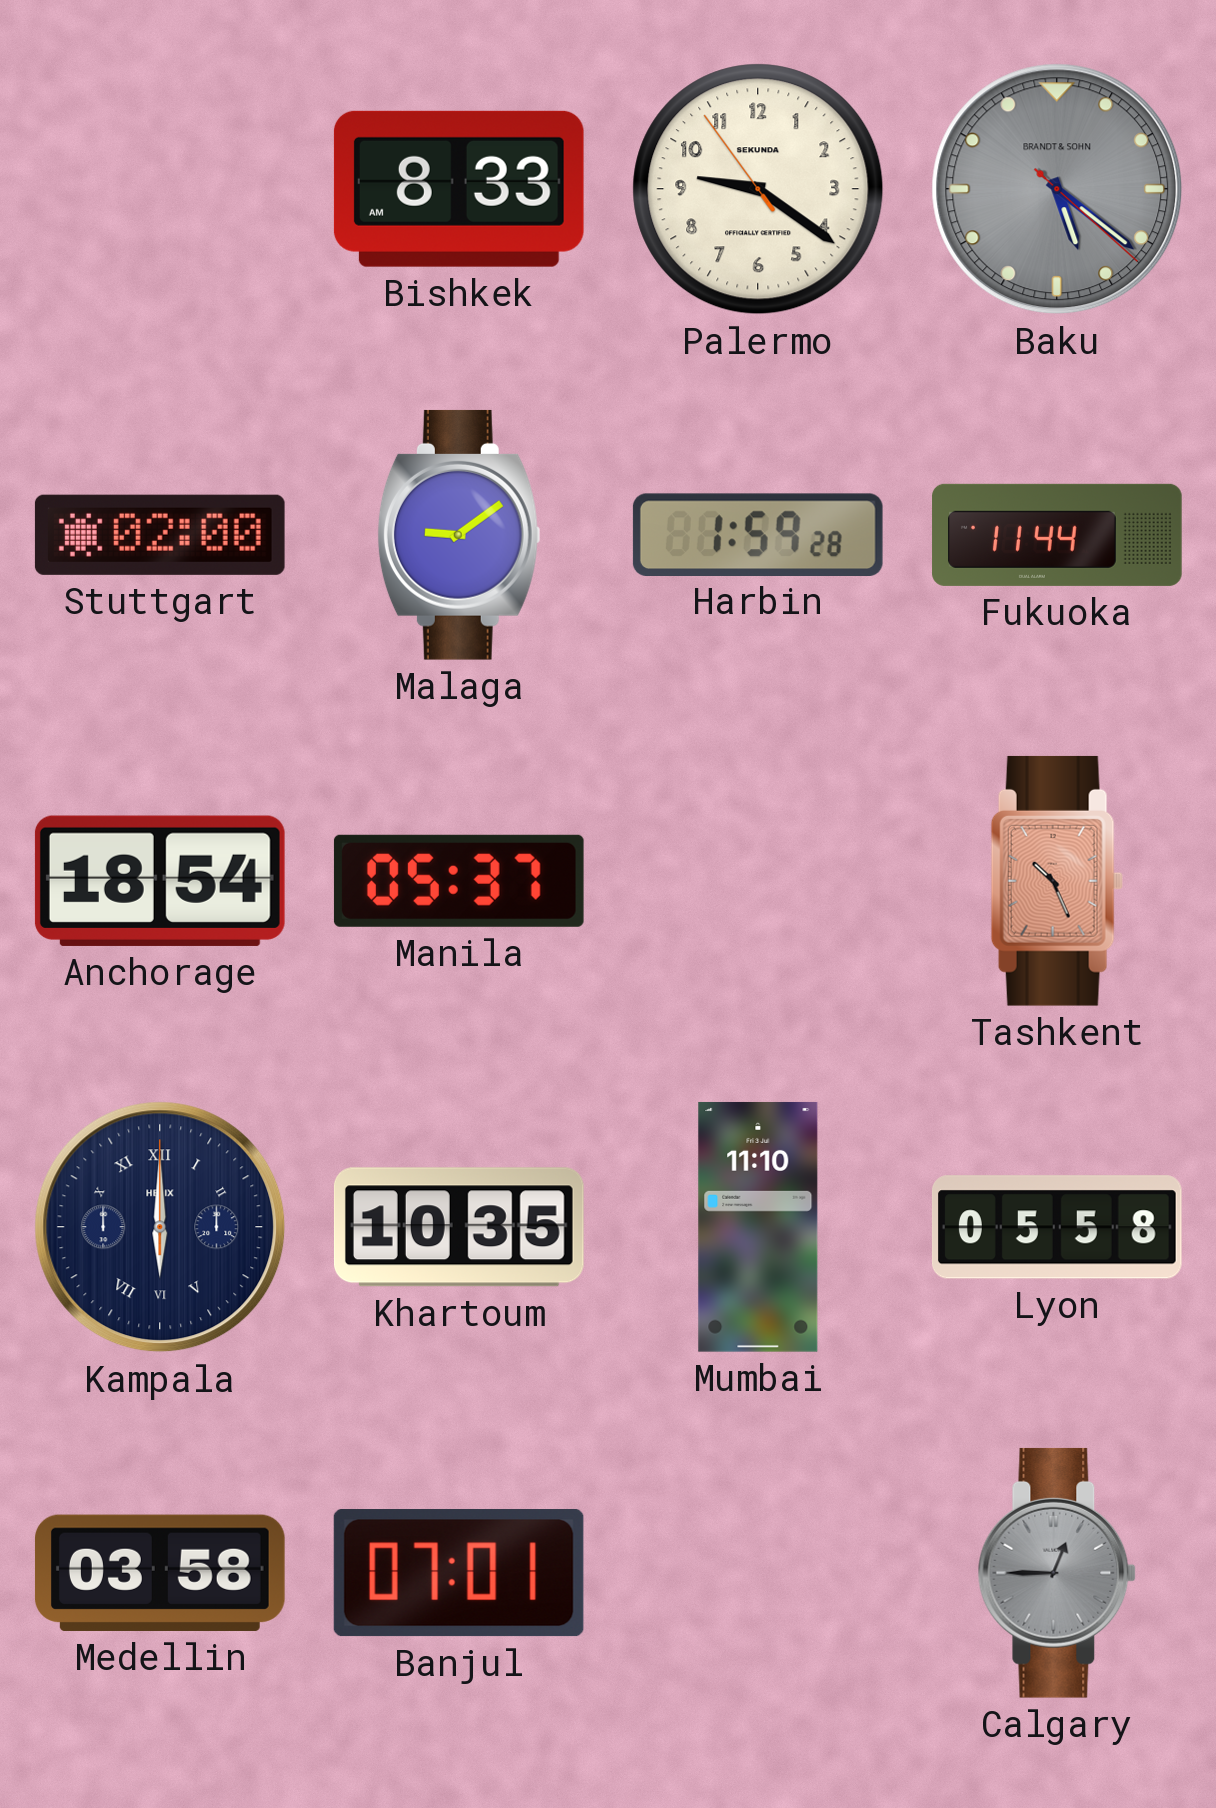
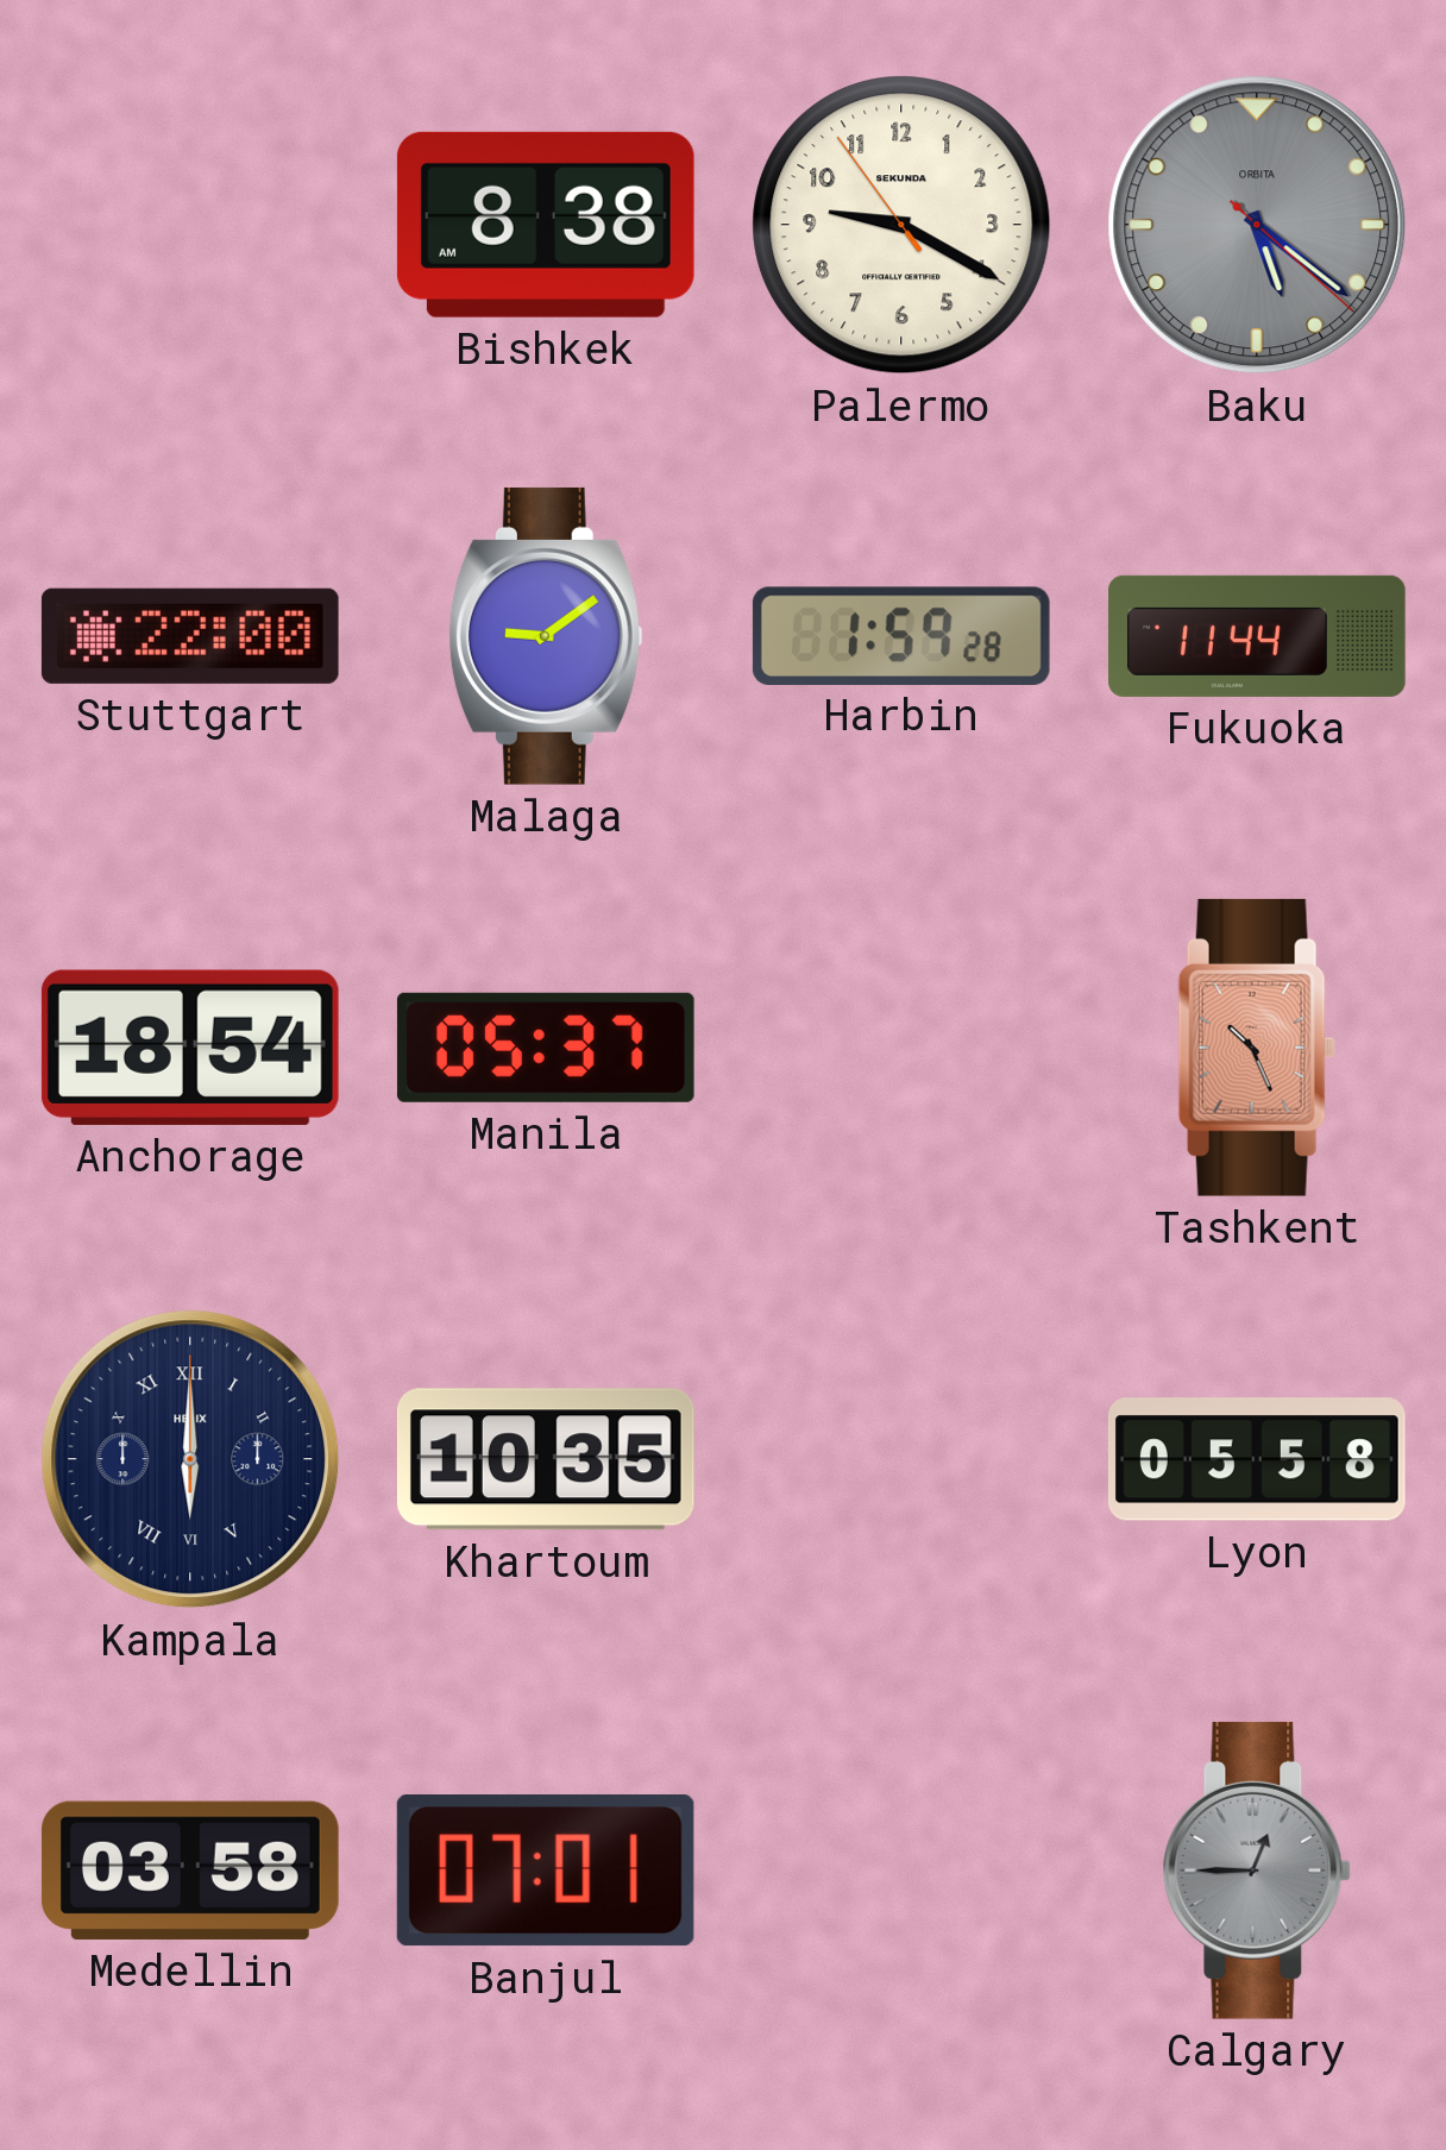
Bishkek: 8:33 -> 8:38
Palermo: 9:20 -> 9:19
Baku brand: BRANDT & SOHN -> ORBITA
Stuttgart: 02:00 -> 22:00
Mumbai: 11:10 -> none
